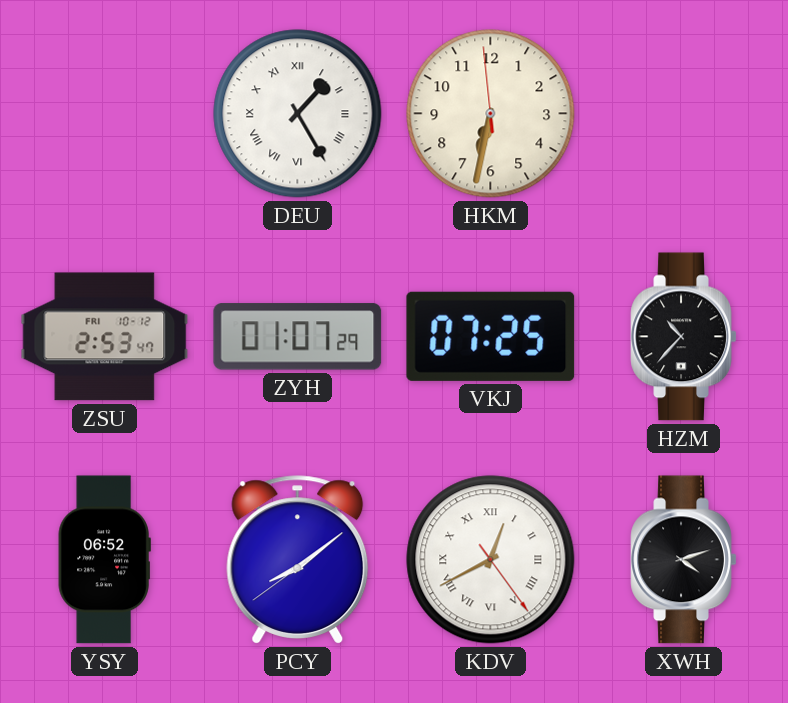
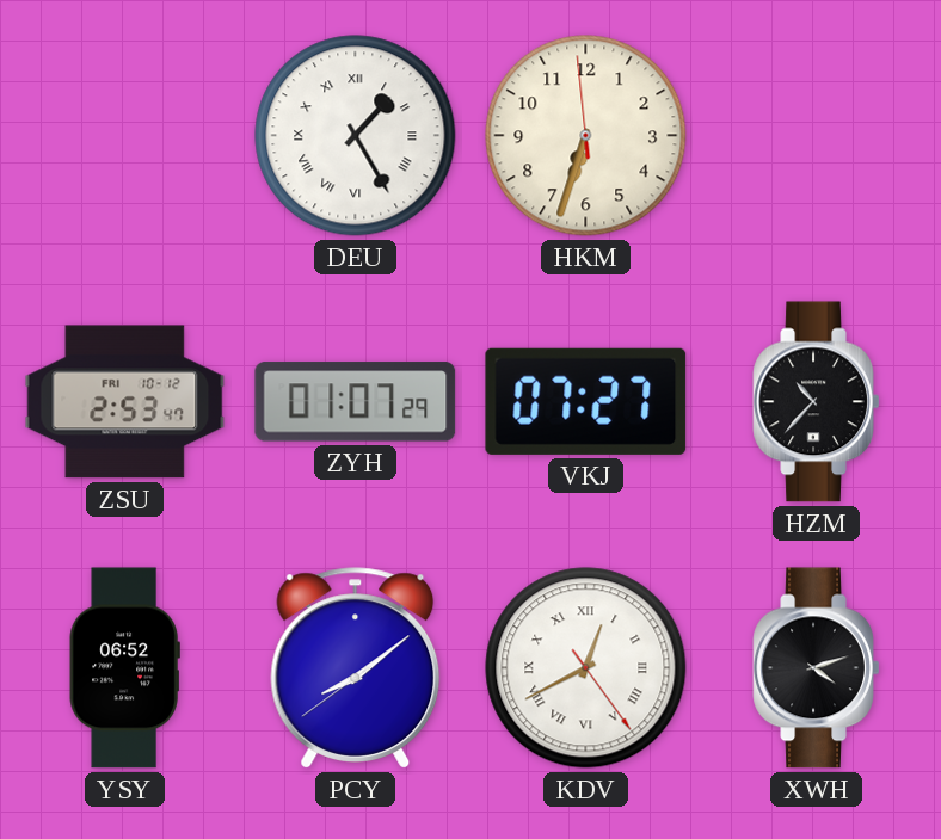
HKM: 6:31 -> 6:32
VKJ: 07:25 -> 07:27
